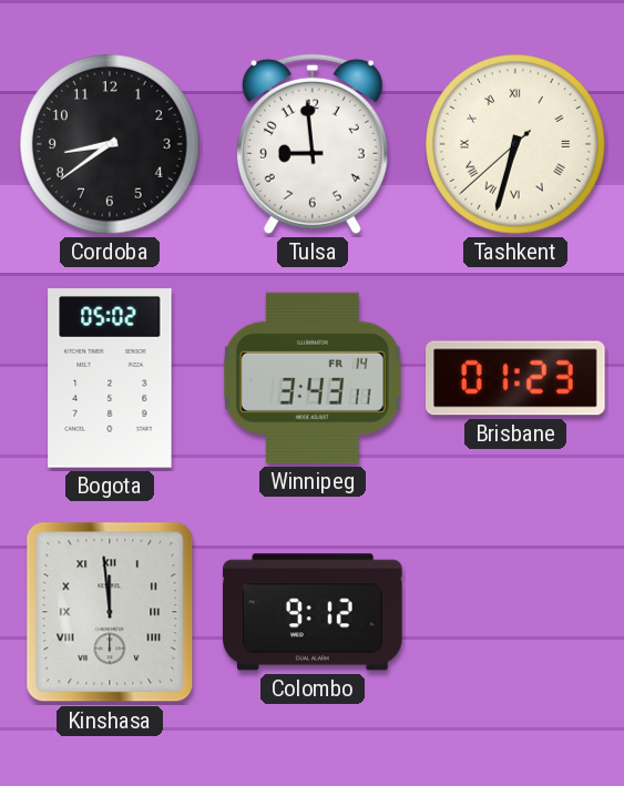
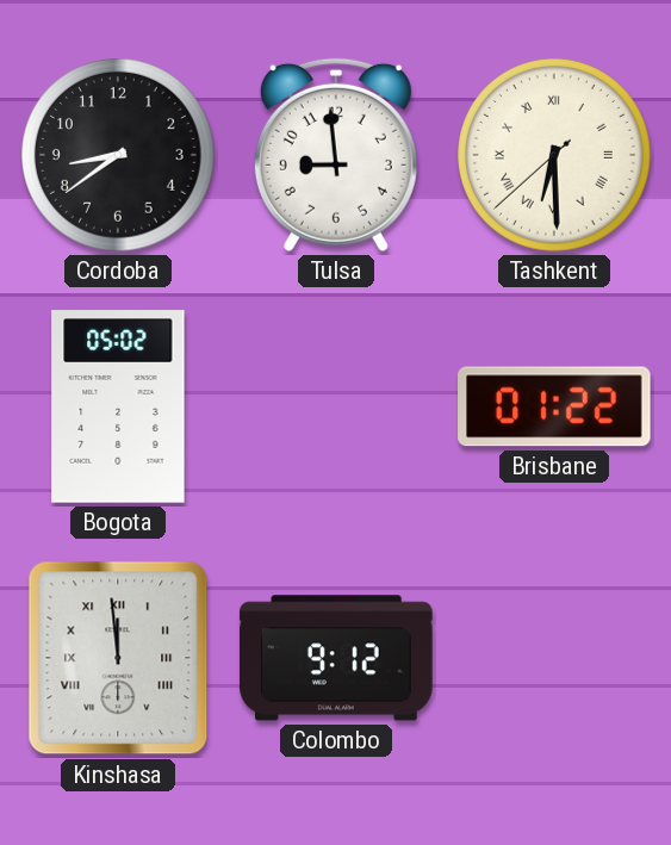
Tashkent: 6:32 -> 6:29
Winnipeg: 3:43 -> none
Brisbane: 01:23 -> 01:22
